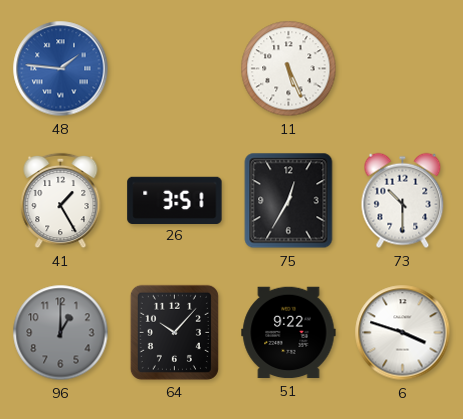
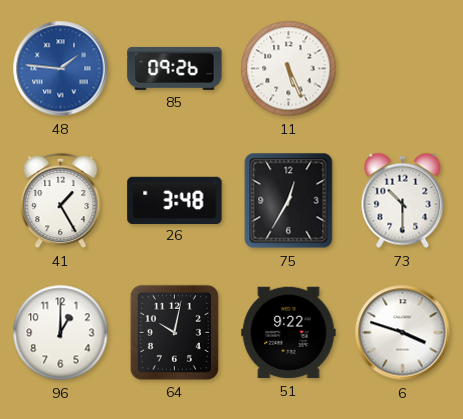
85: none -> 09:26
26: 3:51 -> 3:48
96 dial: grey -> white
64: 10:07 -> 10:02
